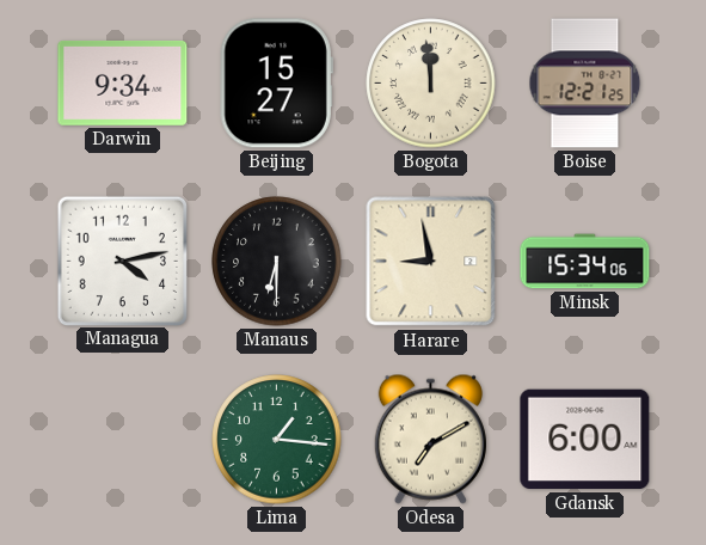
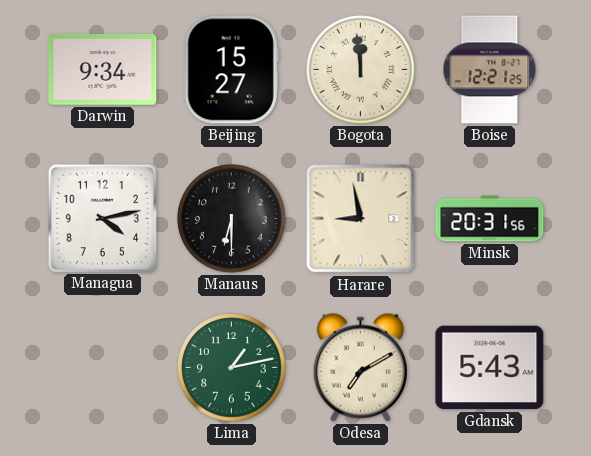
Minsk: 15:34 -> 20:31
Lima: 1:16 -> 1:13
Gdansk: 6:00 -> 5:43
